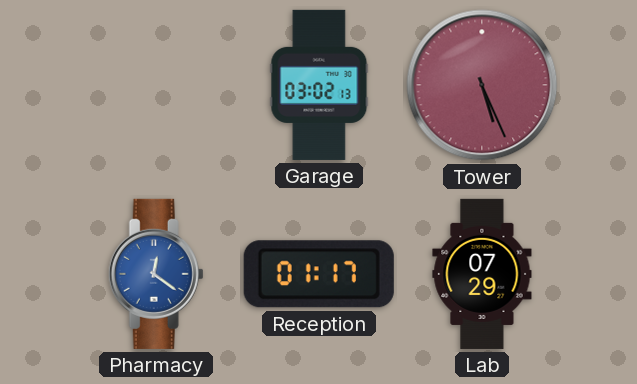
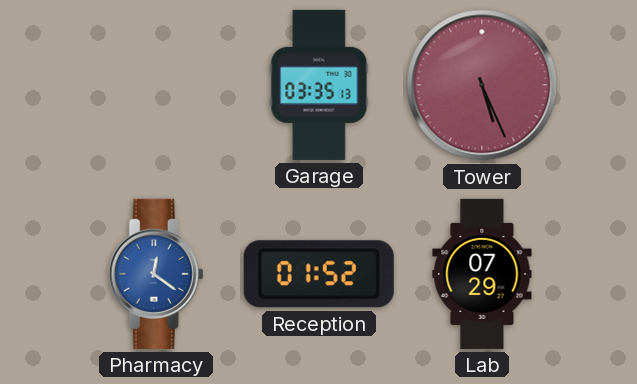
Garage: 03:02 -> 03:35
Reception: 01:17 -> 01:52
